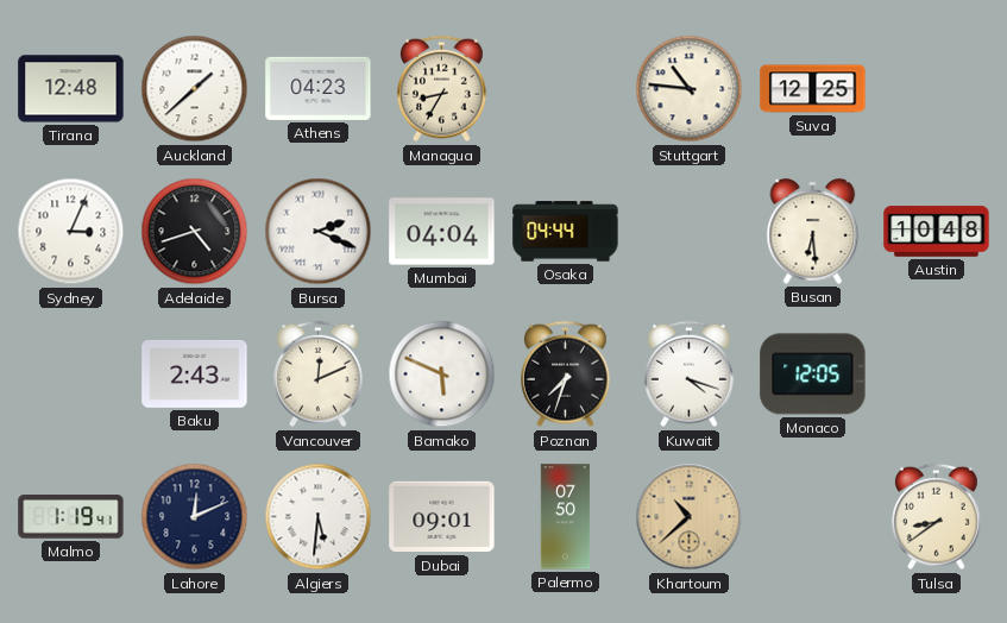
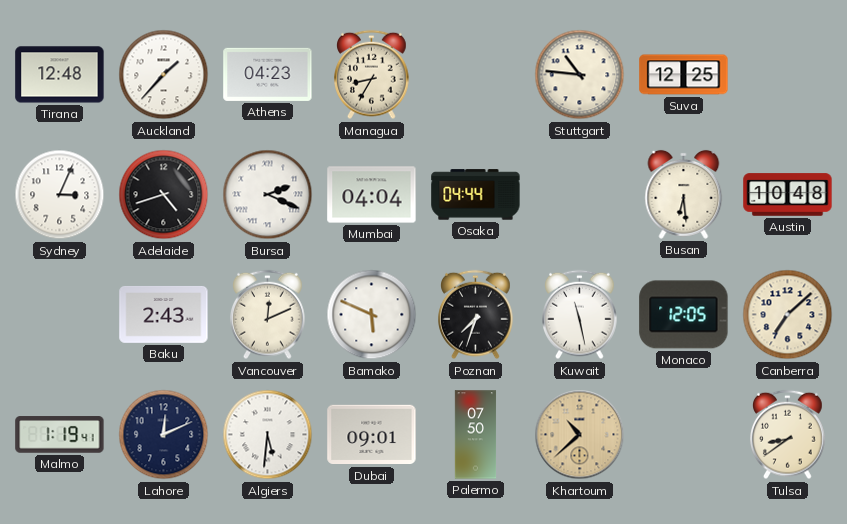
Auckland: 1:38 -> 1:37
Kuwait: 4:18 -> 11:28
Canberra: none -> 7:08
